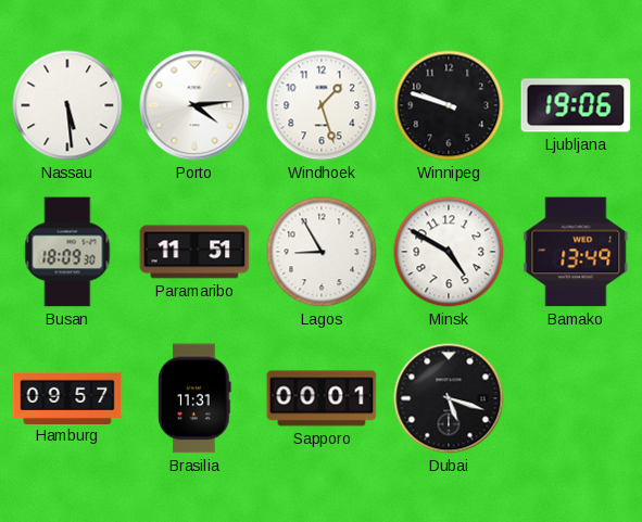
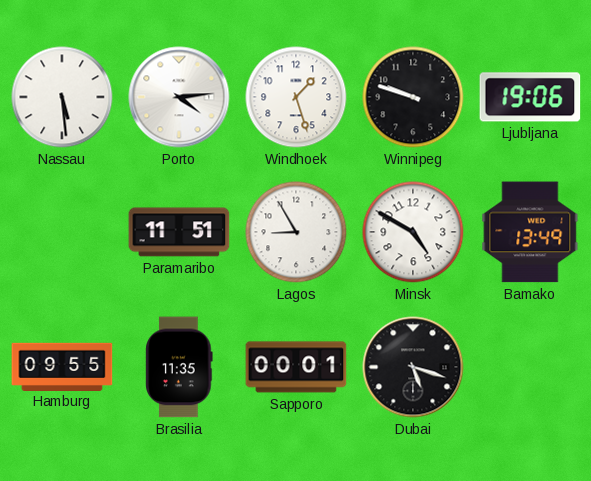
Busan: 18:09 -> none
Hamburg: 09:57 -> 09:55
Brasilia: 11:31 -> 11:35
